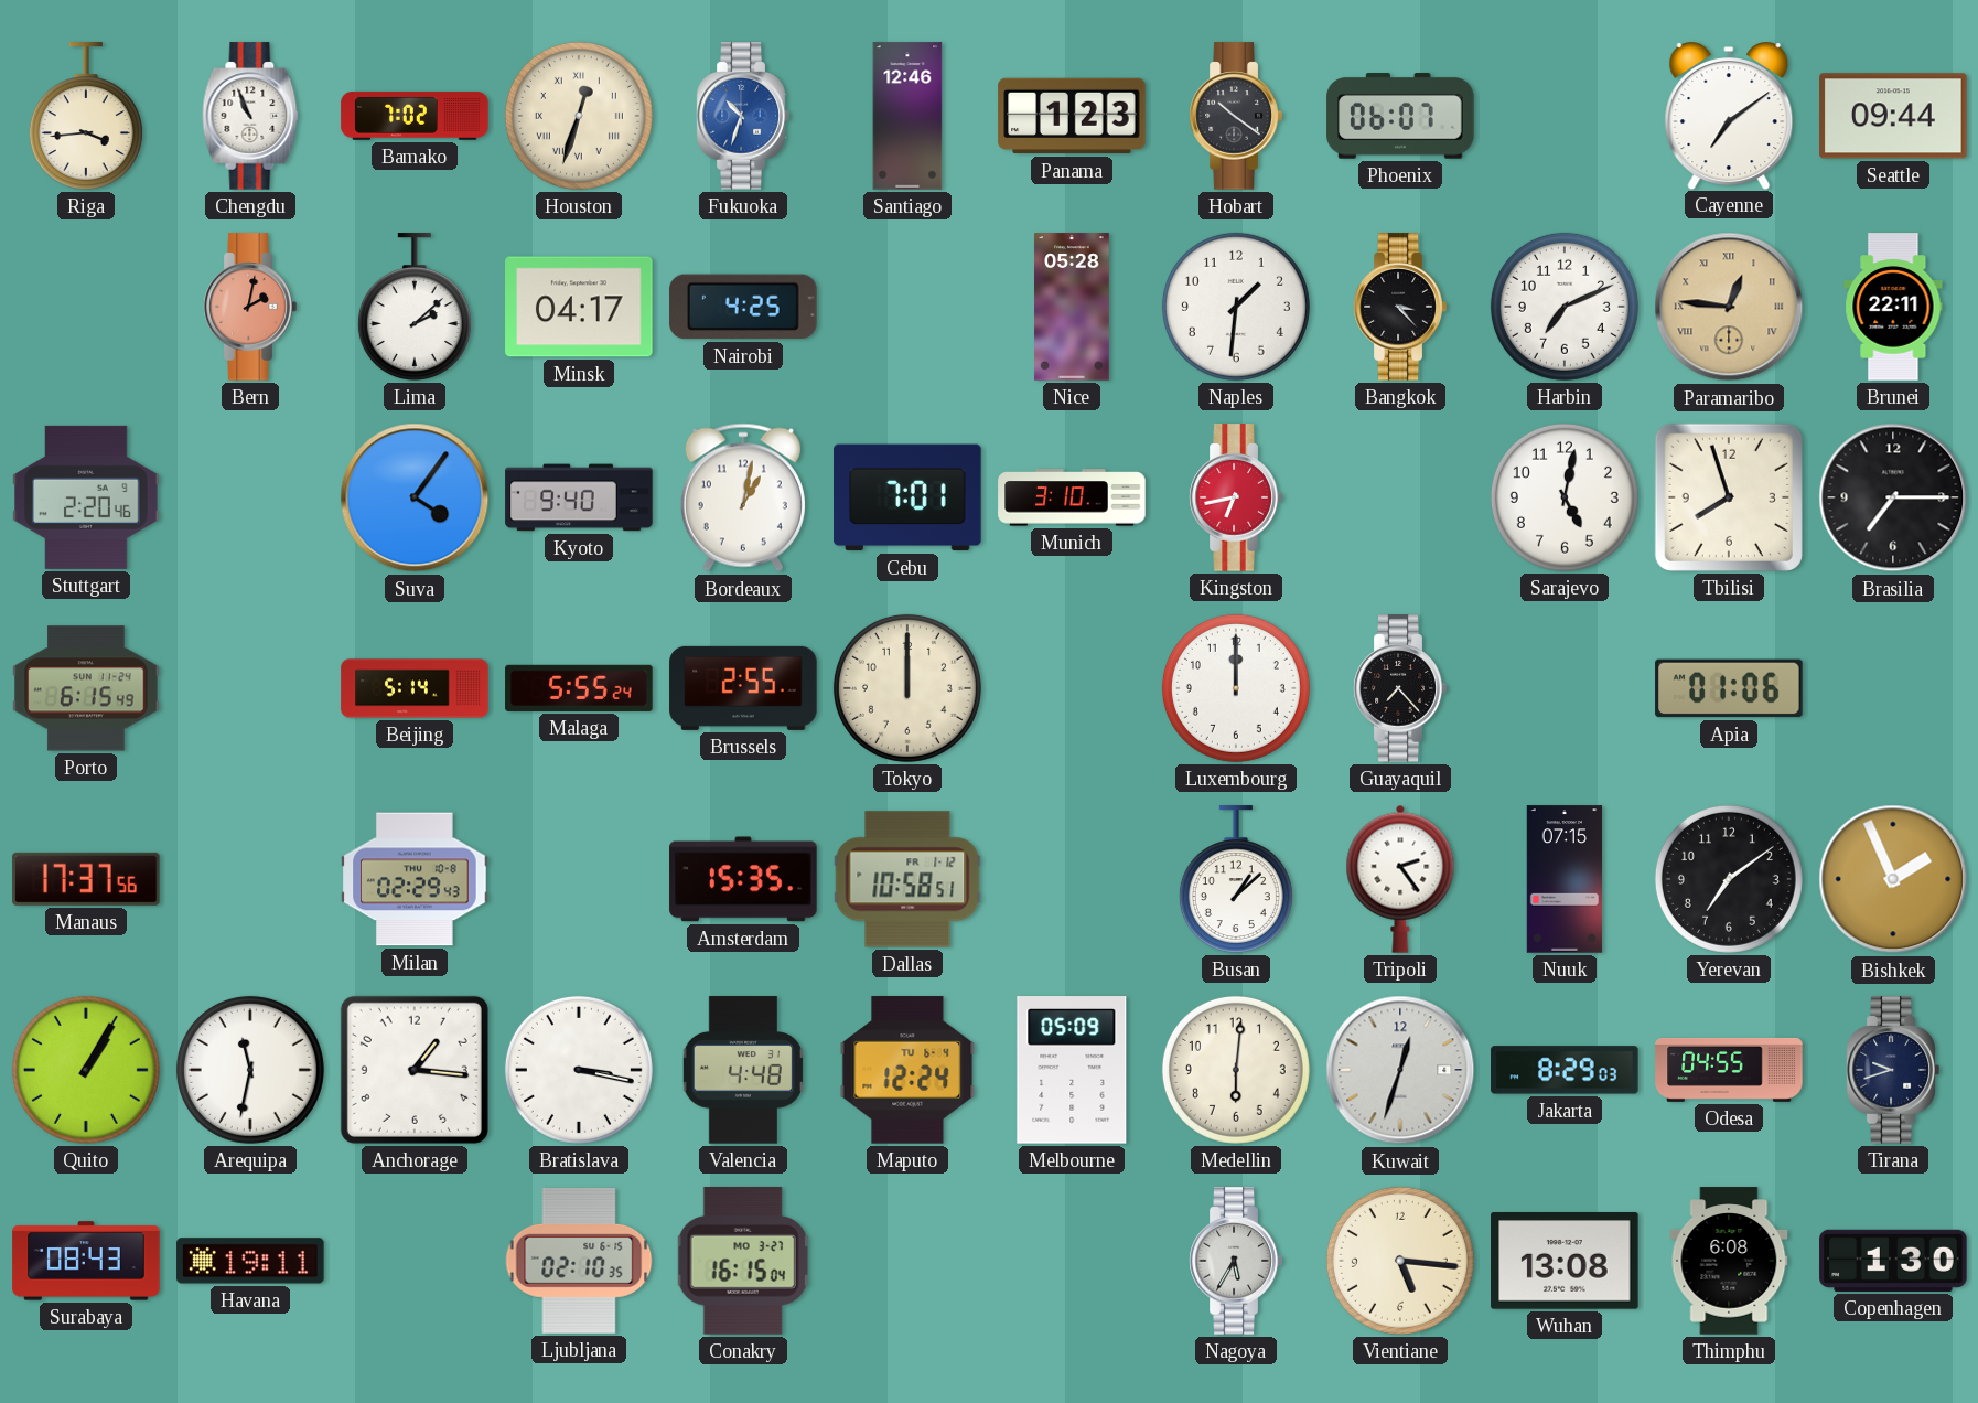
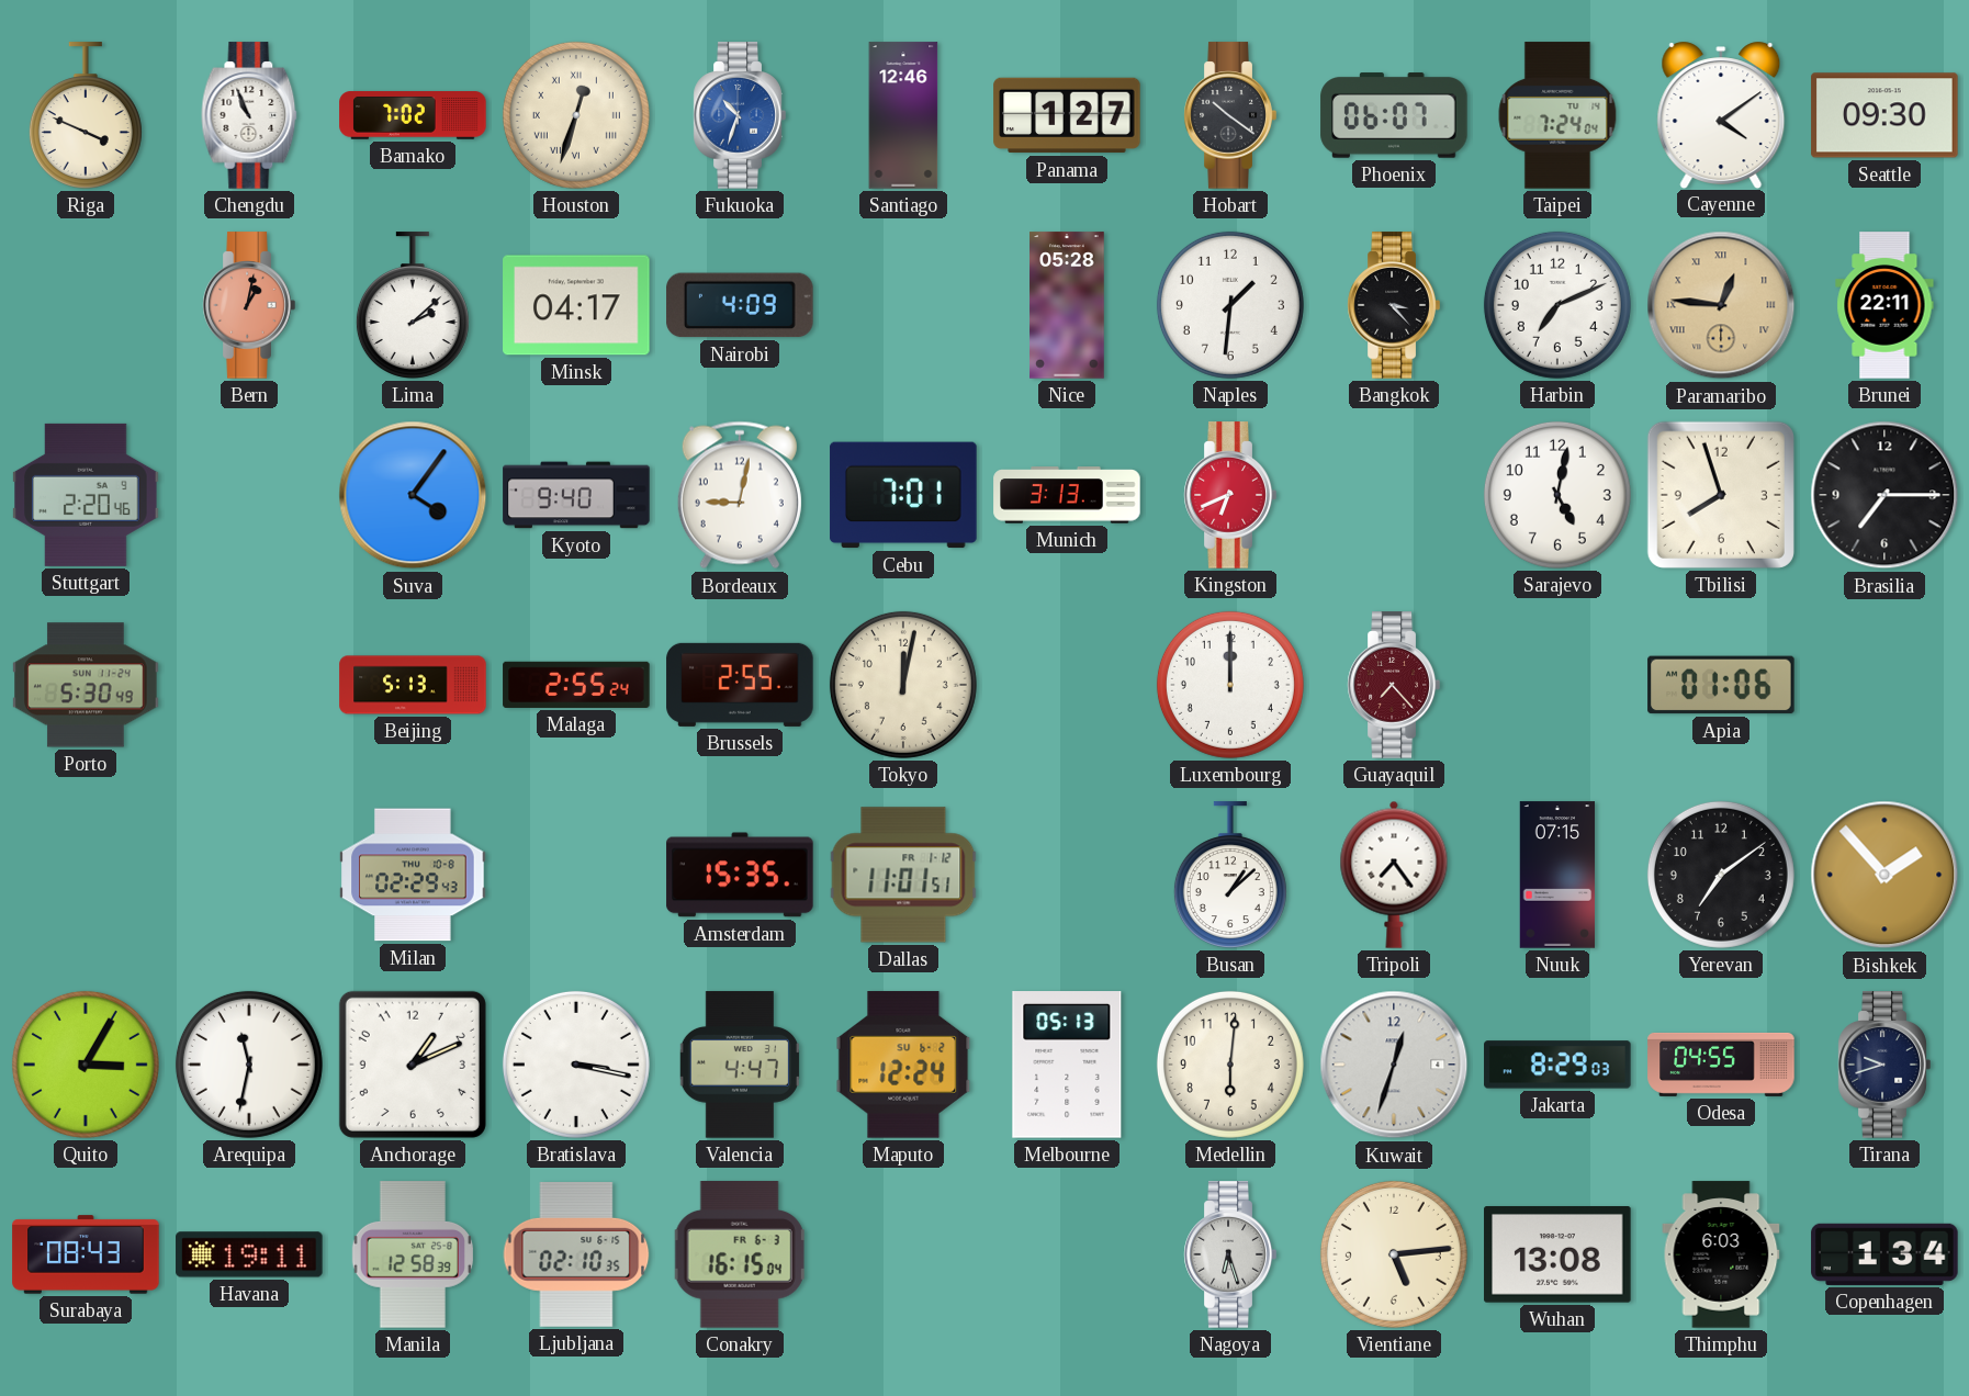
Riga: 3:44 -> 3:49
Panama: 1:23 -> 1:27
Taipei: none -> 7:24
Cayenne: 7:09 -> 4:09
Seattle: 09:44 -> 09:30
Bern: 2:02 -> 1:02
Nairobi: 4:25 -> 4:09
Bordeaux: 1:02 -> 9:02
Munich: 3:10 -> 3:13
Kingston: 6:43 -> 6:41
Porto: 6:15 -> 5:30
Beijing: 5:14 -> 5:13
Malaga: 5:55 -> 2:55
Tokyo: 12:00 -> 12:02
Guayaquil dial: black -> burgundy
Manaus: 17:37 -> none
Dallas: 10:58 -> 11:01
Tripoli: 2:24 -> 7:24
Bishkek: 1:56 -> 1:53
Quito: 1:05 -> 3:05
Anchorage: 1:16 -> 1:11
Valencia: 4:48 -> 4:47
Maputo date: TU 6-4 -> SU 6-2
Melbourne: 05:09 -> 05:13
Manila: none -> 12:58
Conakry date: MO 3-27 -> FR 6-3
Nagoya: 5:35 -> 6:27
Vientiane: 5:16 -> 5:14
Thimphu: 6:08 -> 6:03
Copenhagen: 1:30 -> 1:34
